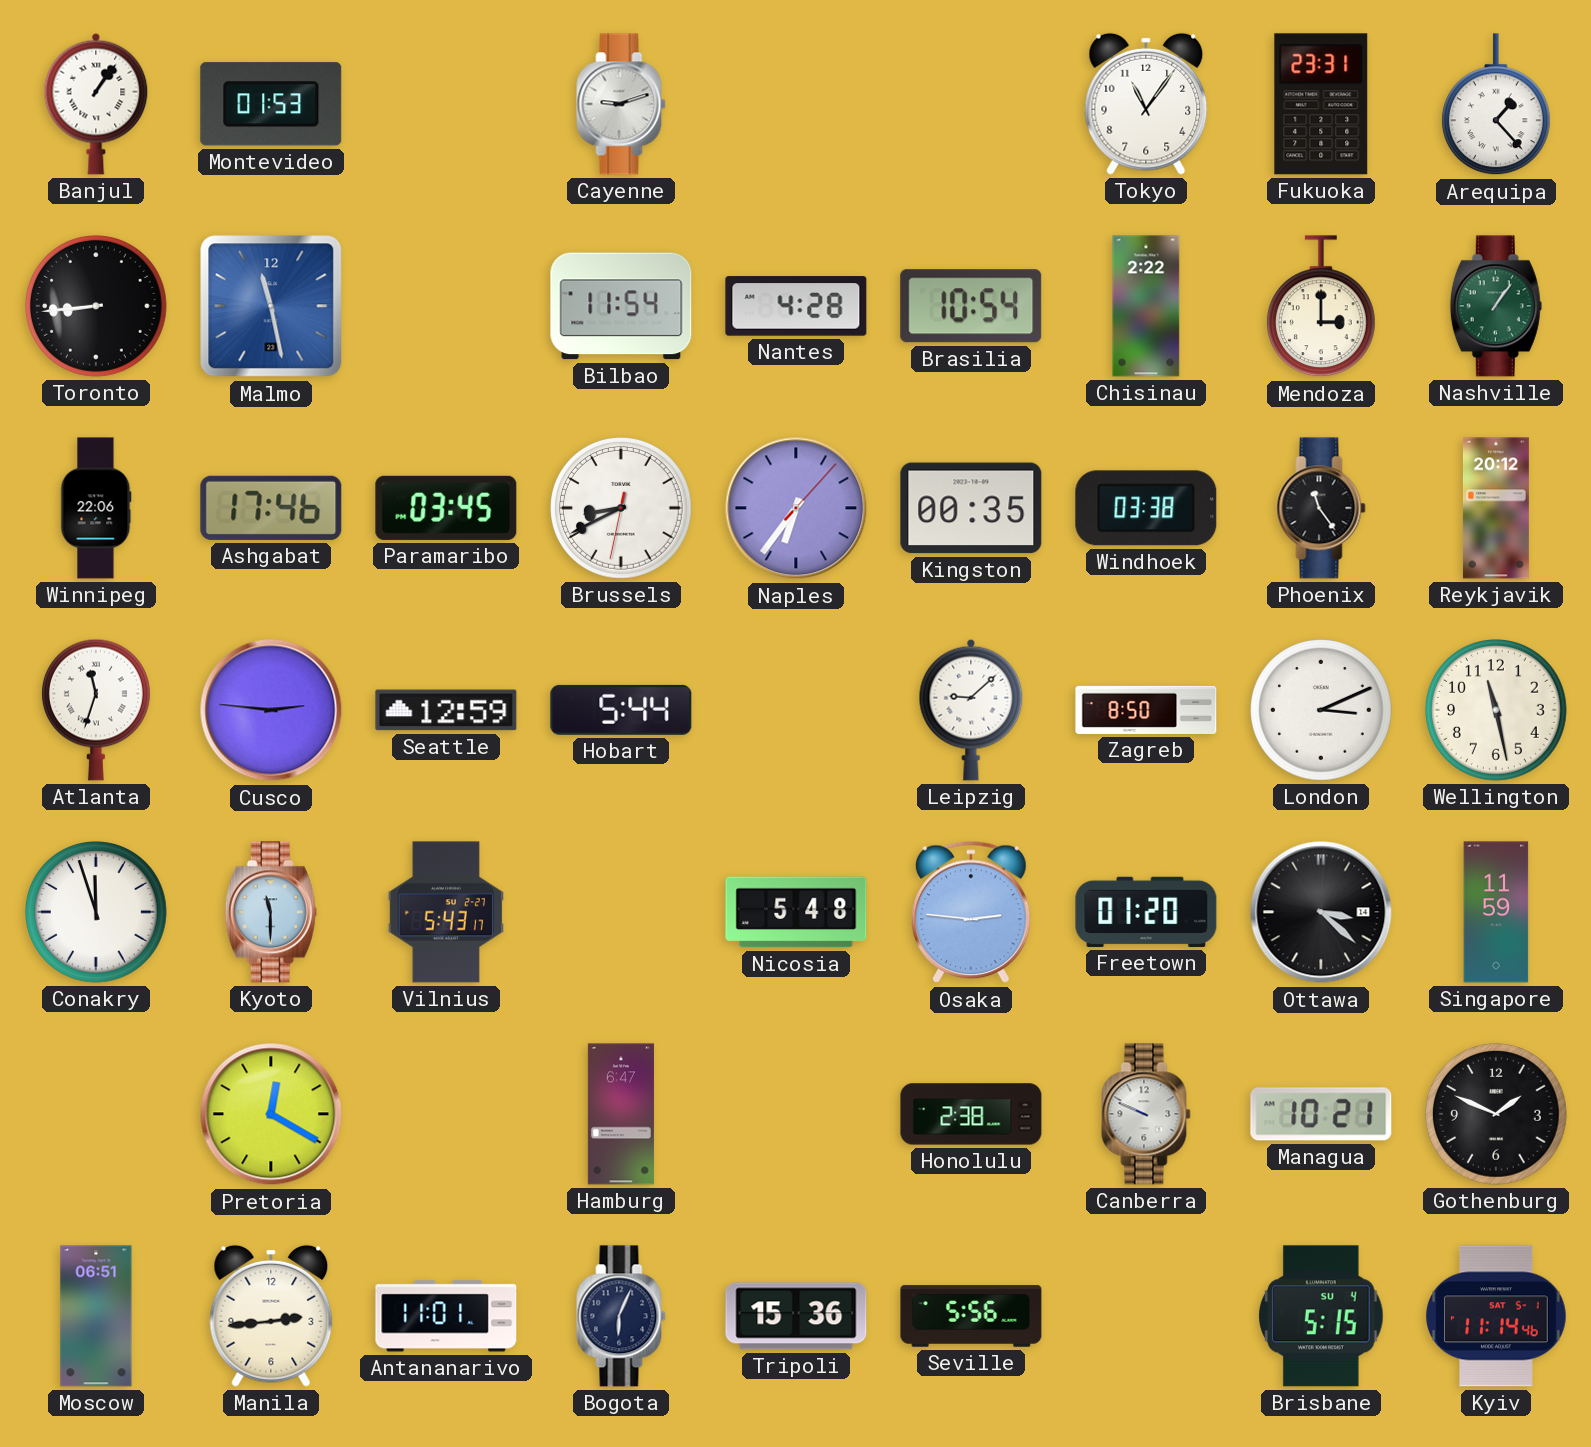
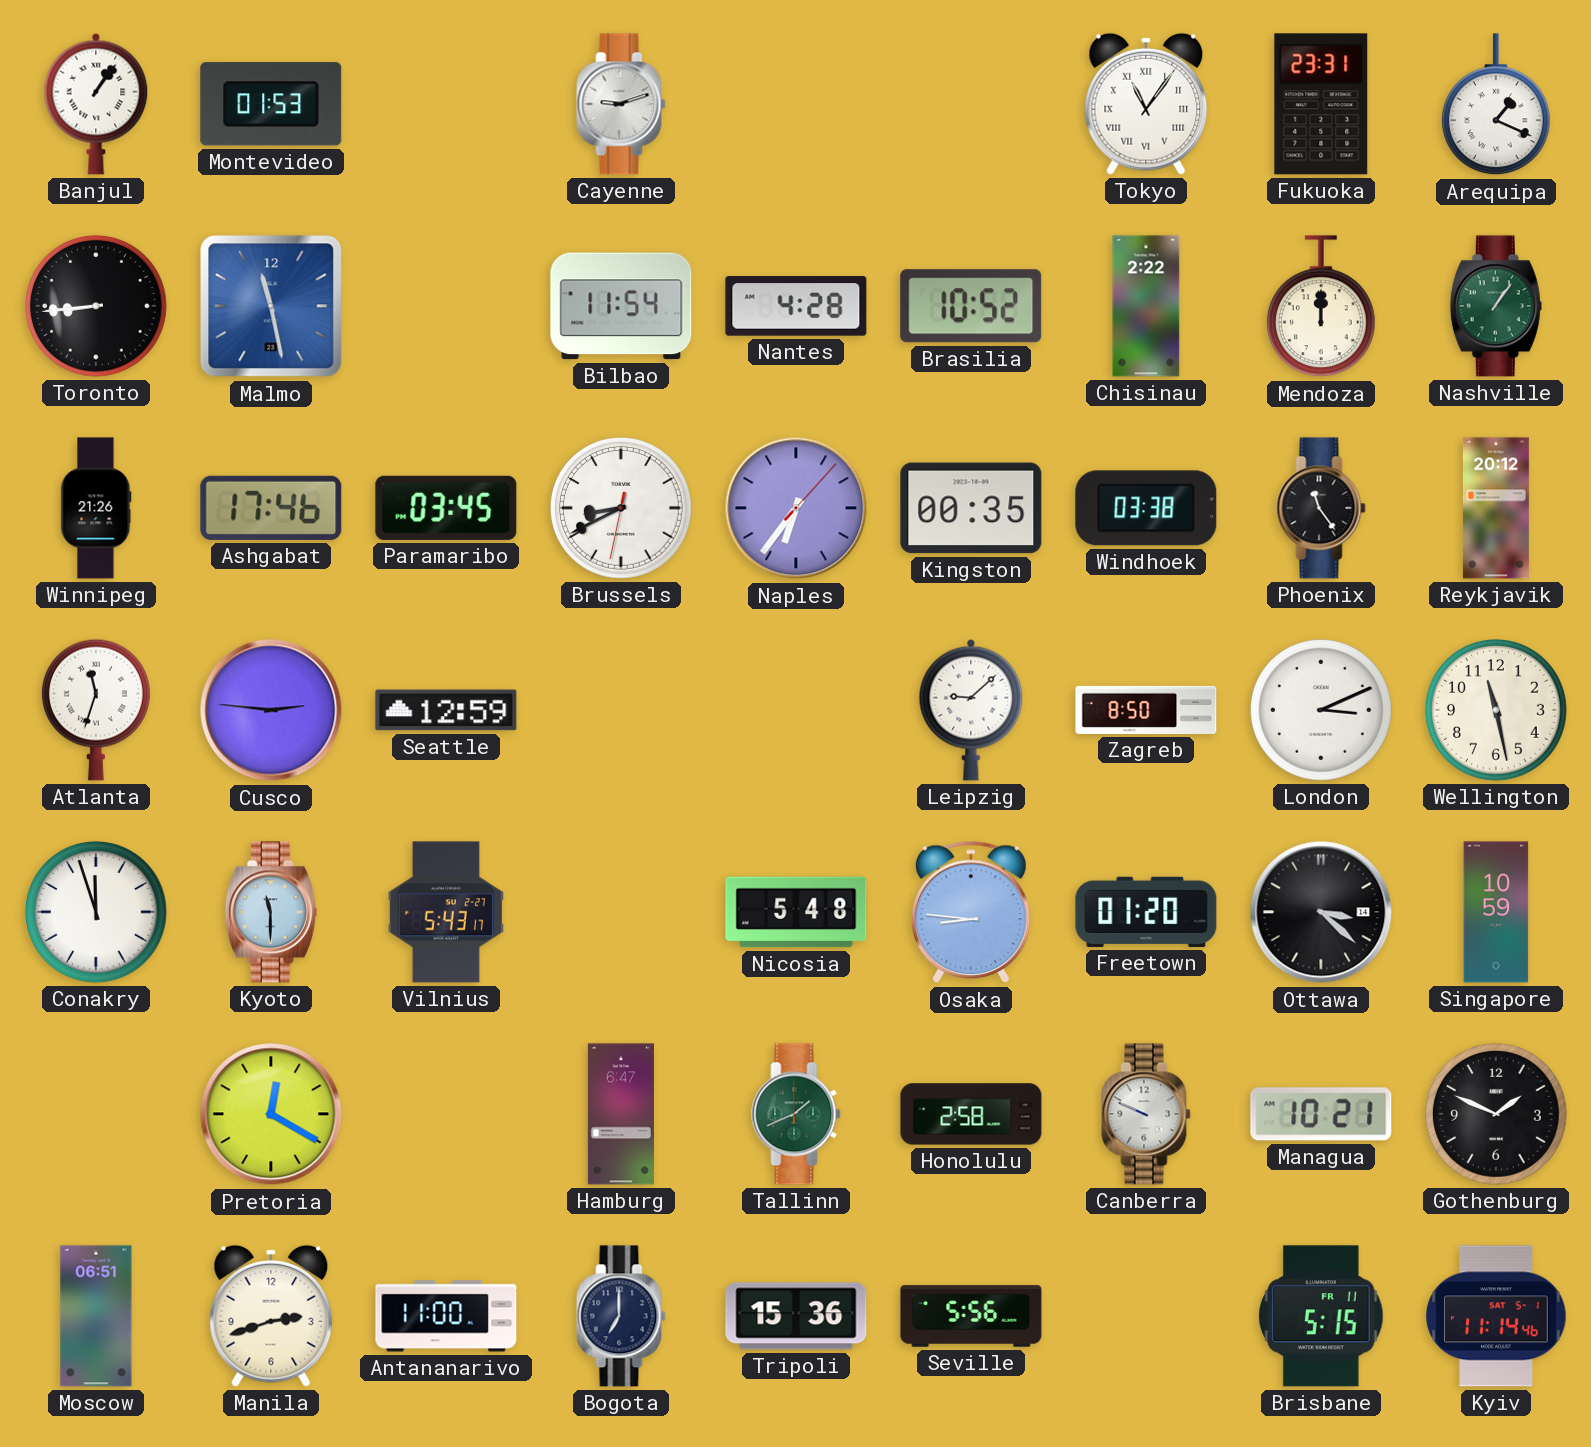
Tokyo numerals: Arabic -> Roman
Arequipa: 1:23 -> 1:19
Brasilia: 10:54 -> 10:52
Mendoza: 3:00 -> 12:00
Winnipeg: 22:06 -> 21:26
Hobart: 5:44 -> none
Osaka: 2:46 -> 8:46
Singapore: 11:59 -> 10:59
Tallinn: none -> 1:41
Honolulu: 2:38 -> 2:58
Manila: 2:44 -> 2:42
Antananarivo: 11:01 -> 11:00
Bogota: 6:04 -> 7:00
Brisbane date: SU 4 -> FR 11
